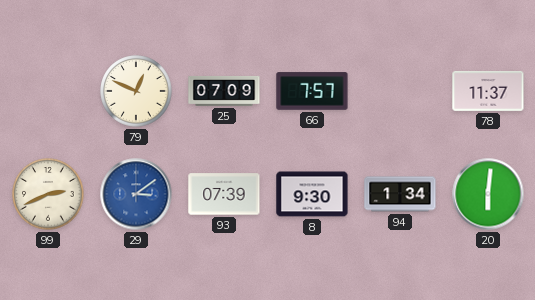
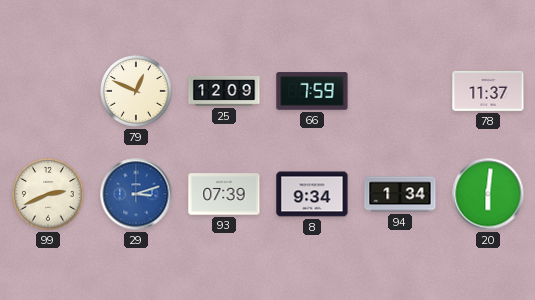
25: 07:09 -> 12:09
66: 7:57 -> 7:59
29: 3:09 -> 3:12
8: 9:30 -> 9:34
